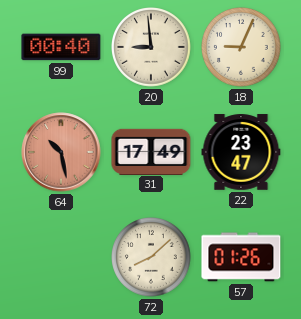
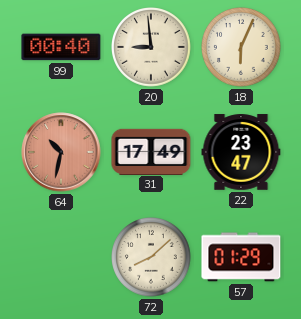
18: 9:04 -> 6:04
64: 10:28 -> 10:32
57: 01:26 -> 01:29
